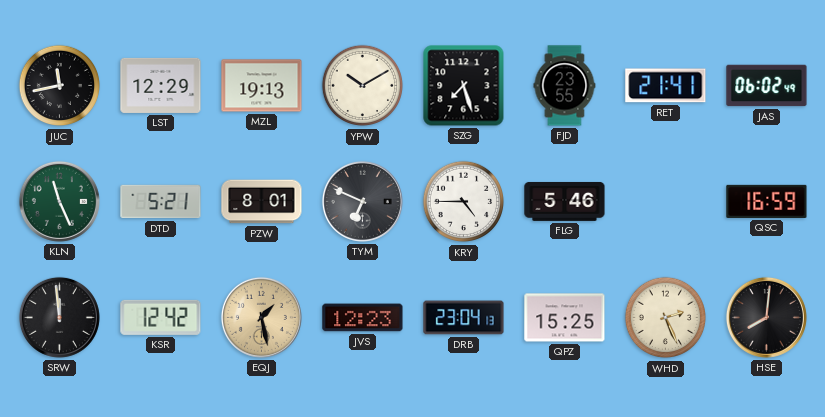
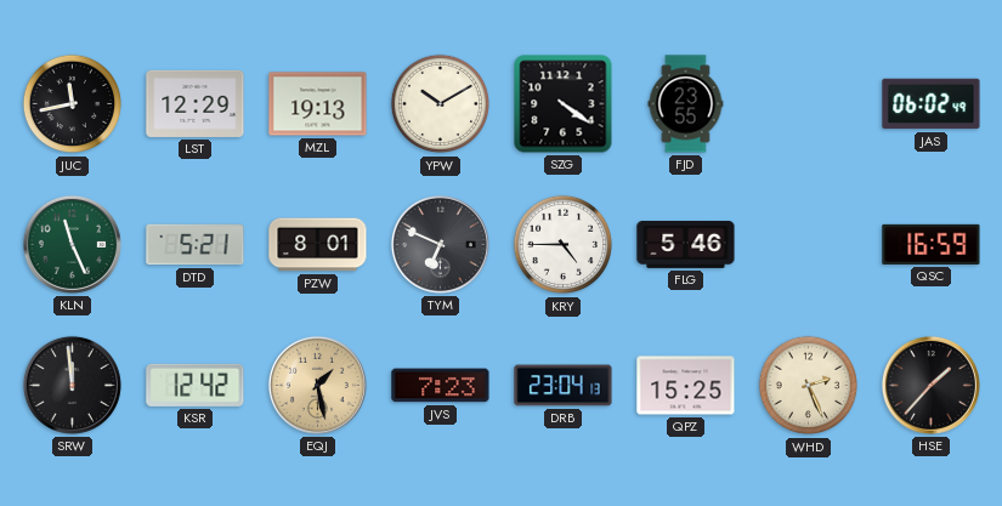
SZG: 7:27 -> 4:21
RET: 21:41 -> none
JVS: 12:23 -> 7:23
HSE: 8:01 -> 1:37
